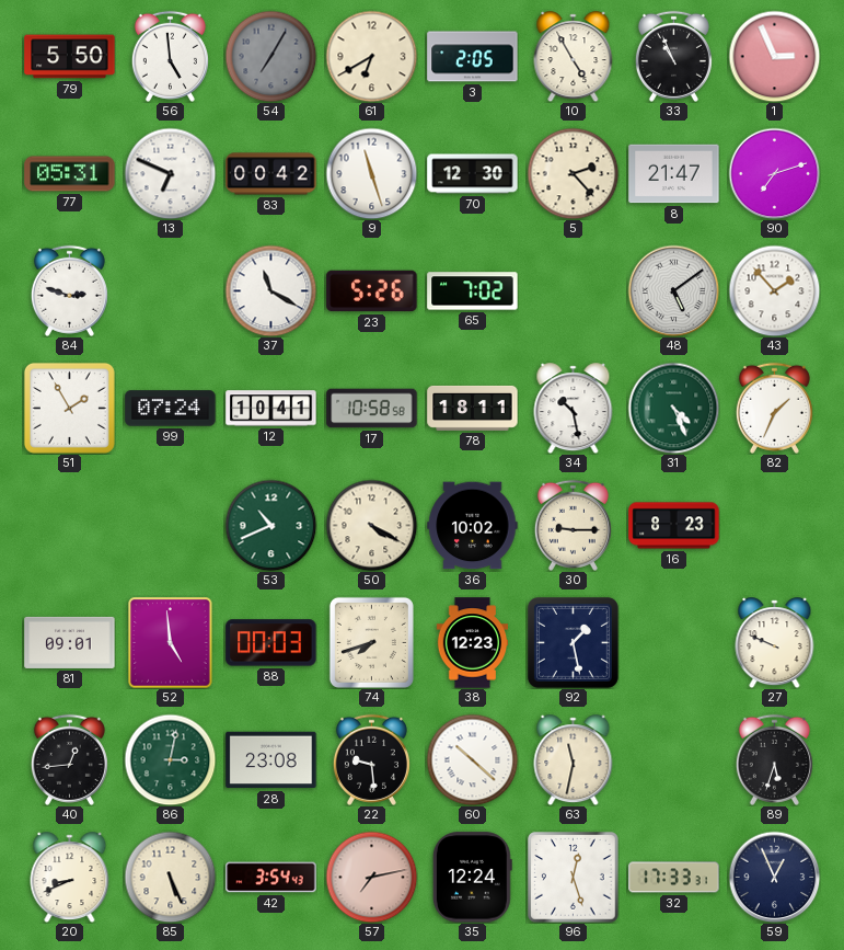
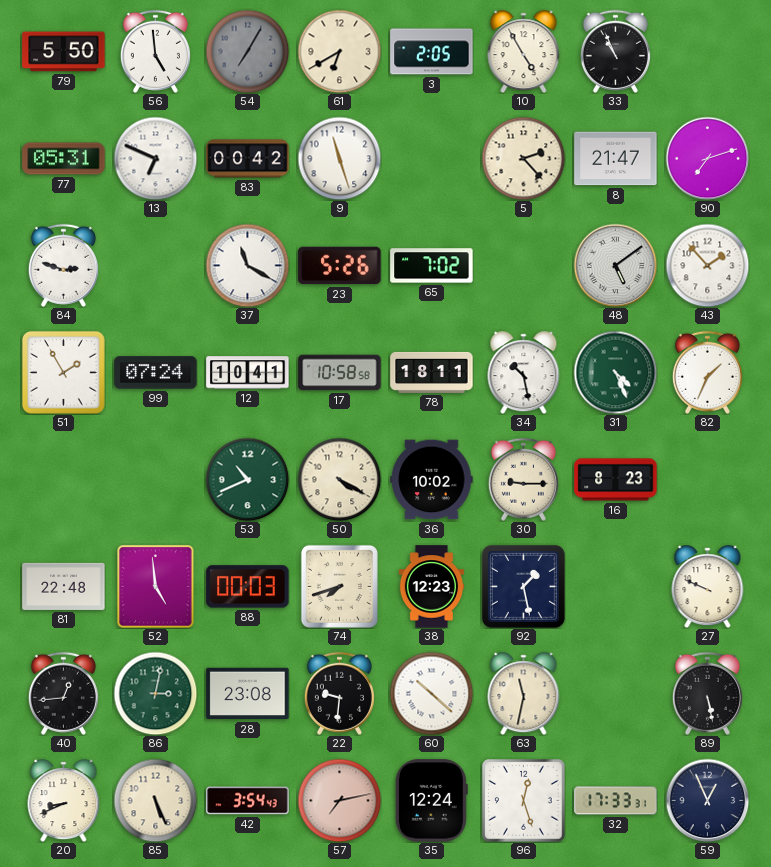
1: 2:56 -> none
70: 12:30 -> none
81: 09:01 -> 22:48
22: 9:29 -> 9:31
89: 5:33 -> 5:28
